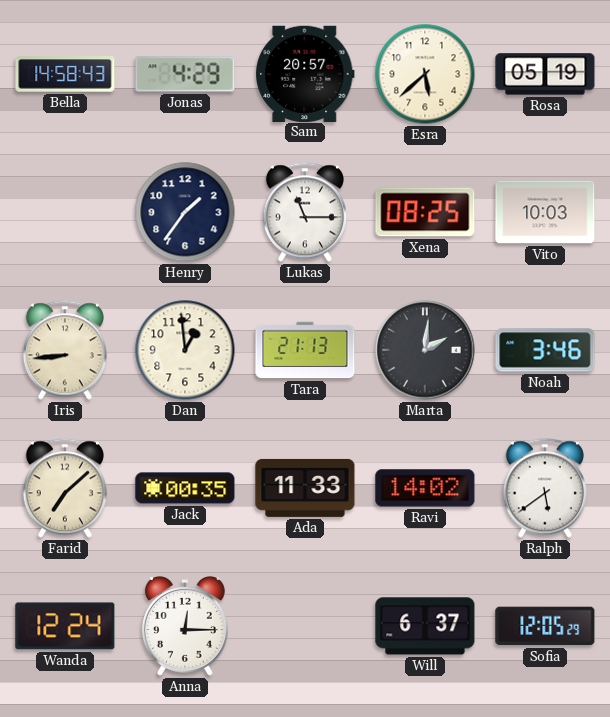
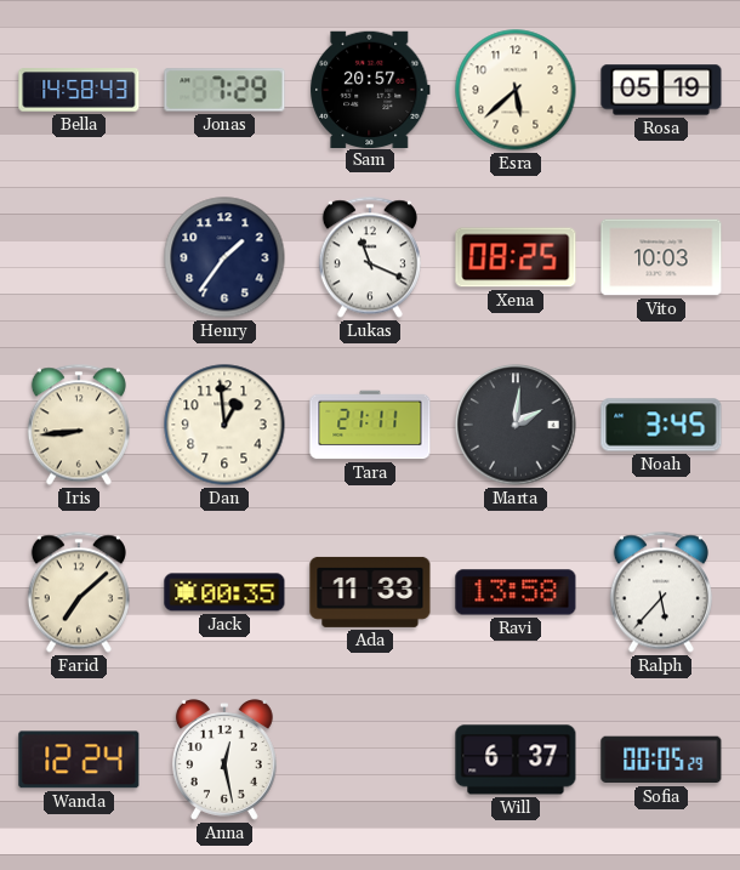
Jonas: 4:29 -> 7:29
Lukas: 11:15 -> 11:19
Tara: 21:13 -> 21:11
Noah: 3:46 -> 3:45
Ravi: 14:02 -> 13:58
Ralph: 5:39 -> 5:37
Anna: 12:15 -> 12:28
Sofia: 12:05 -> 00:05
